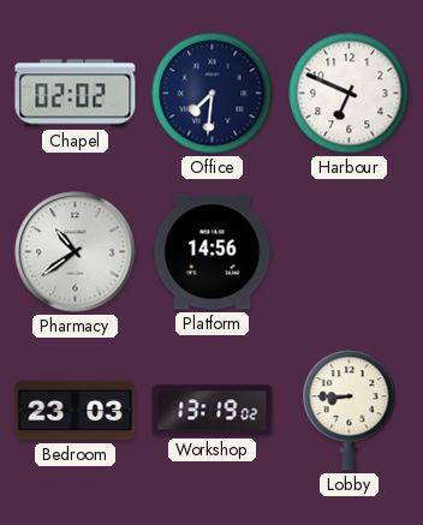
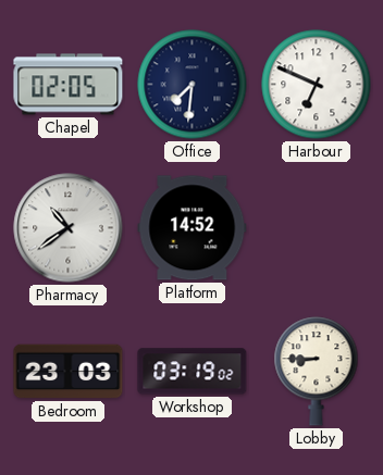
Chapel: 02:02 -> 02:05
Platform: 14:56 -> 14:52
Workshop: 13:19 -> 03:19
